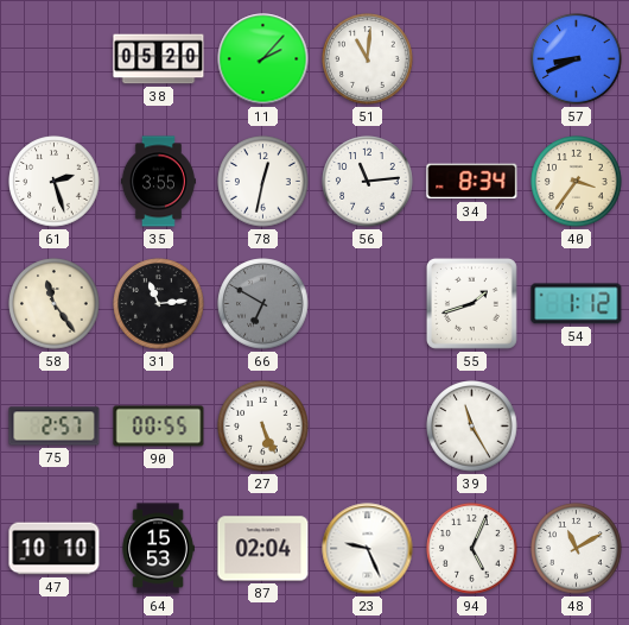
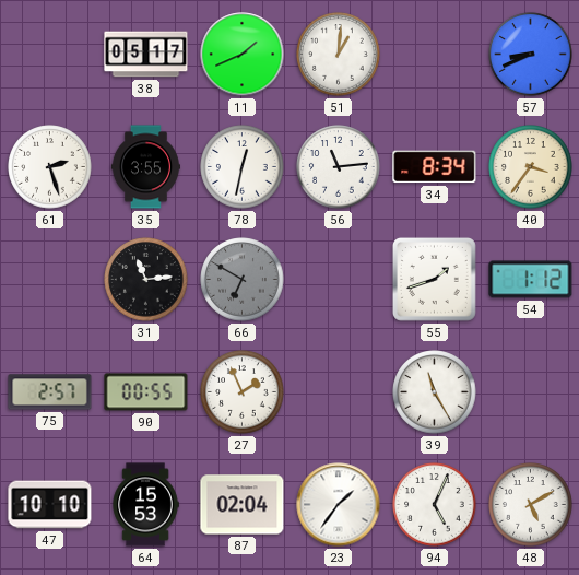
38: 05:20 -> 05:17
11: 2:07 -> 1:41
51: 11:01 -> 1:01
58: 11:24 -> none
27: 5:26 -> 1:56
23: 9:26 -> 1:36
48: 11:10 -> 5:10
